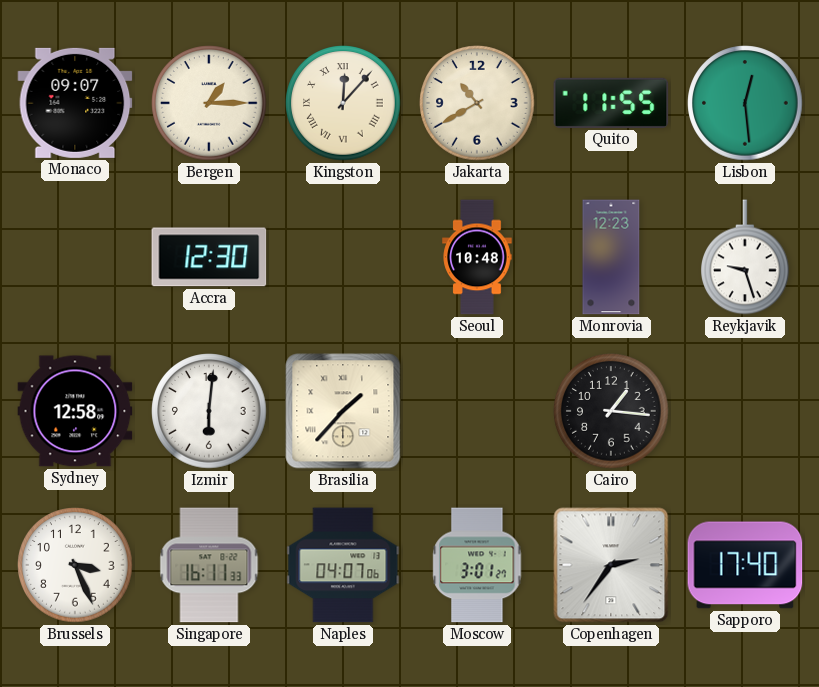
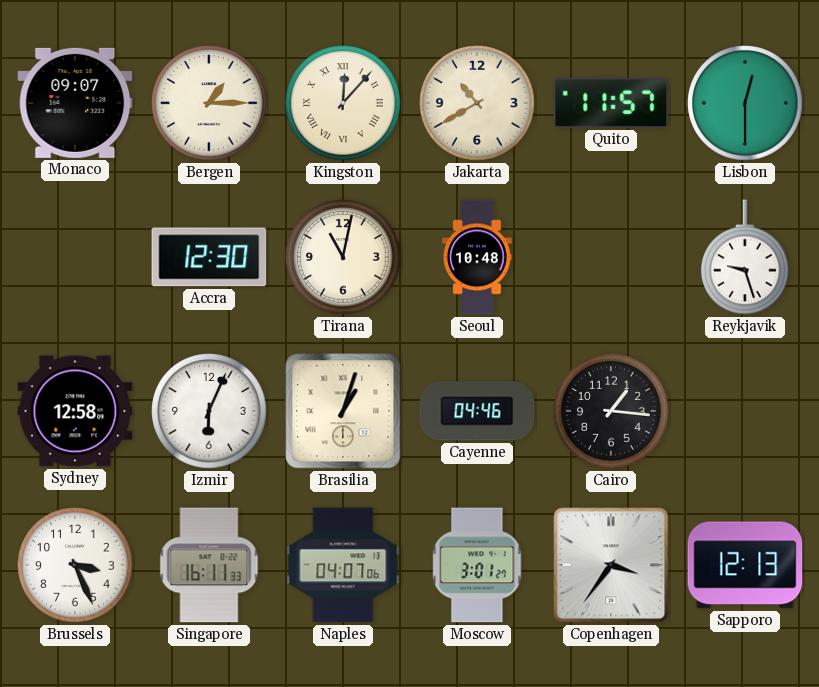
Quito: 11:55 -> 11:57
Lisbon: 12:29 -> 12:30
Tirana: none -> 11:02
Monrovia: 12:23 -> none
Izmir: 6:01 -> 6:04
Brasilia: 1:37 -> 1:03
Cayenne: none -> 04:46
Copenhagen: 2:36 -> 3:36
Sapporo: 17:40 -> 12:13
